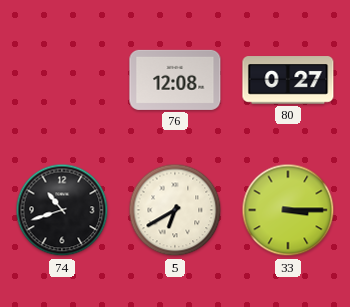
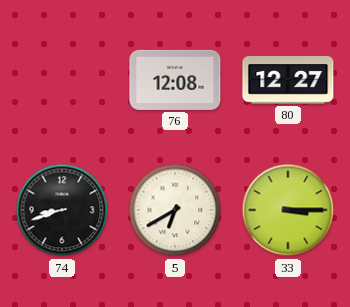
80: 0:27 -> 12:27
74: 10:42 -> 8:42
